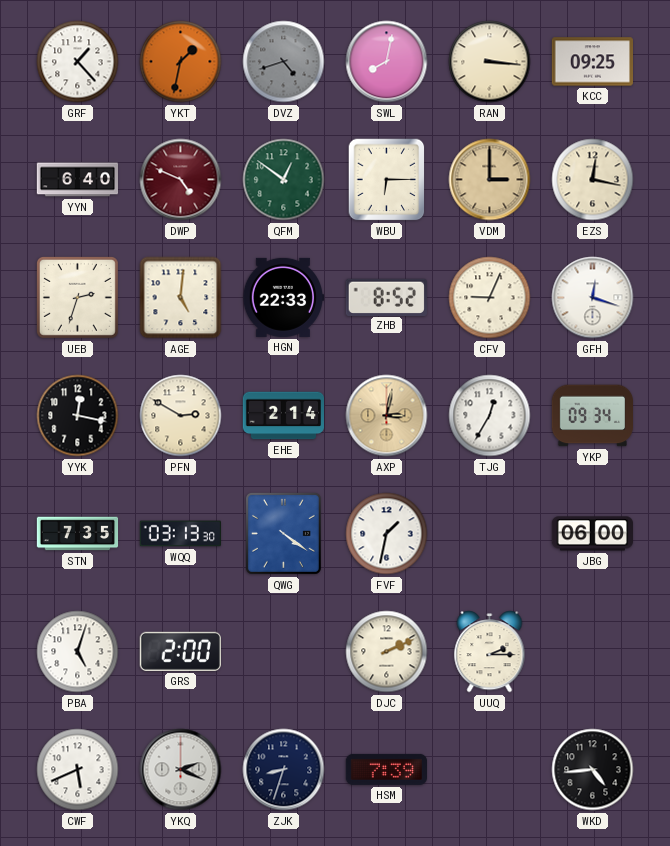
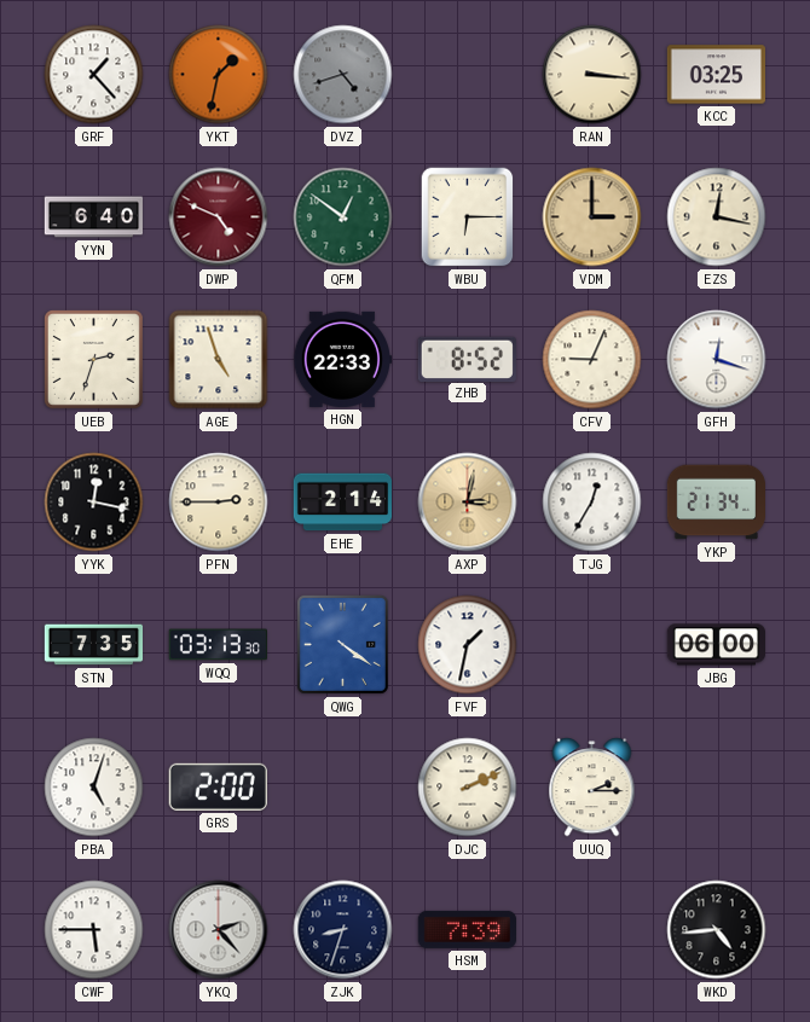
SWL: 8:02 -> none
KCC: 09:25 -> 03:25
AGE: 5:01 -> 4:57
PFN: 2:50 -> 2:45
YKP: 09:34 -> 21:34
CWF: 5:41 -> 5:45
YKQ: 2:19 -> 2:23
